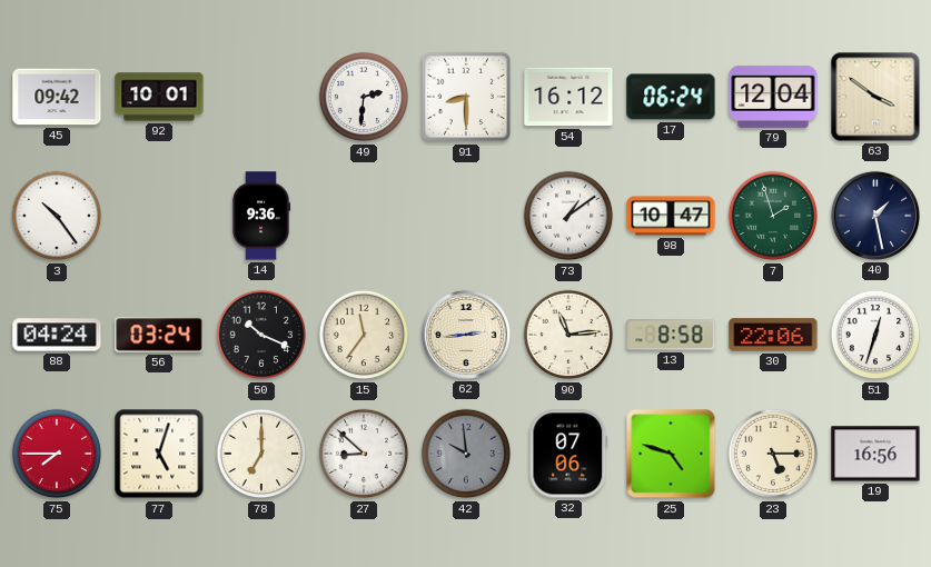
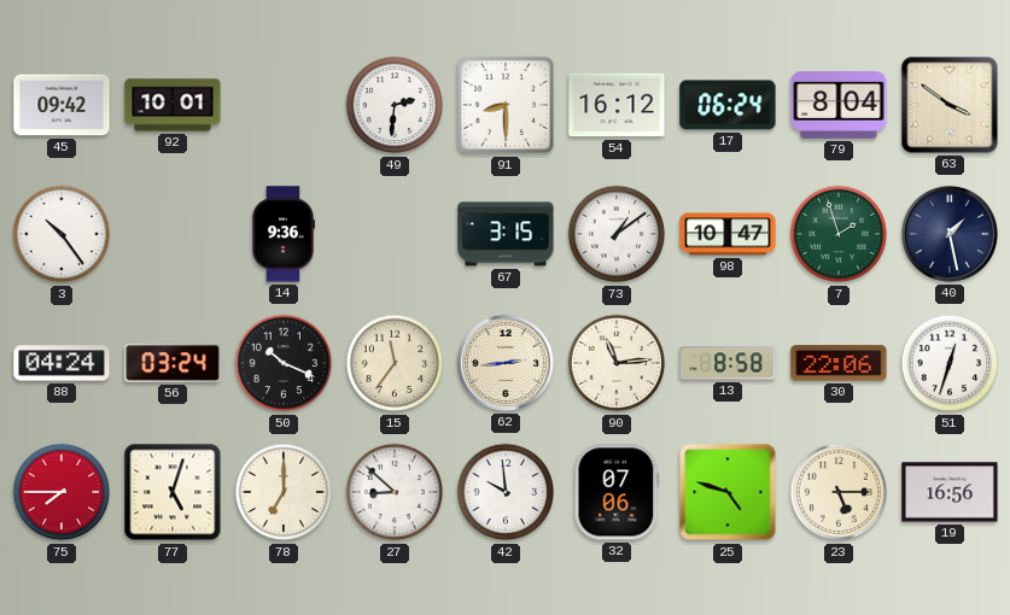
79: 12:04 -> 8:04
67: none -> 3:15
42 dial: grey -> white
